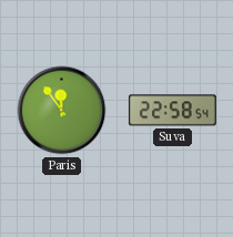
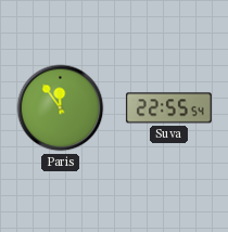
Suva: 22:58 -> 22:55
